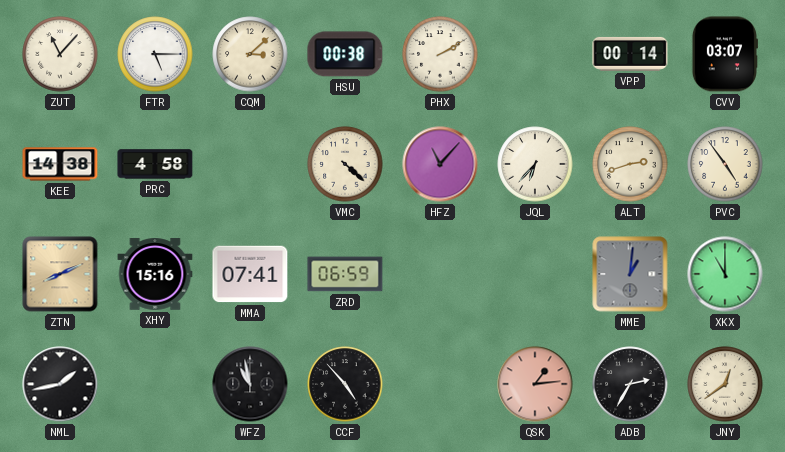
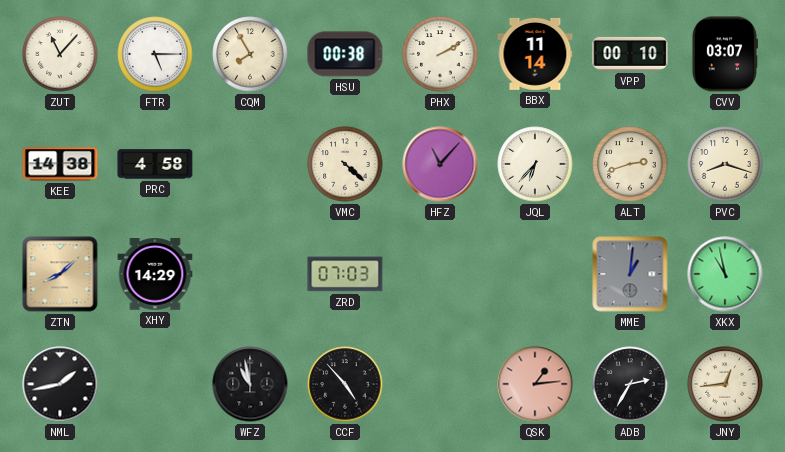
CQM: 3:08 -> 7:55
BBX: none -> 11:14
VPP: 00:14 -> 00:10
PVC: 4:54 -> 8:18
ZTN: 8:11 -> 8:08
XHY: 15:16 -> 14:29
MMA: 07:41 -> none
ZRD: 06:59 -> 07:03
XKX: 11:00 -> 10:58
JNY: 12:39 -> 12:44
